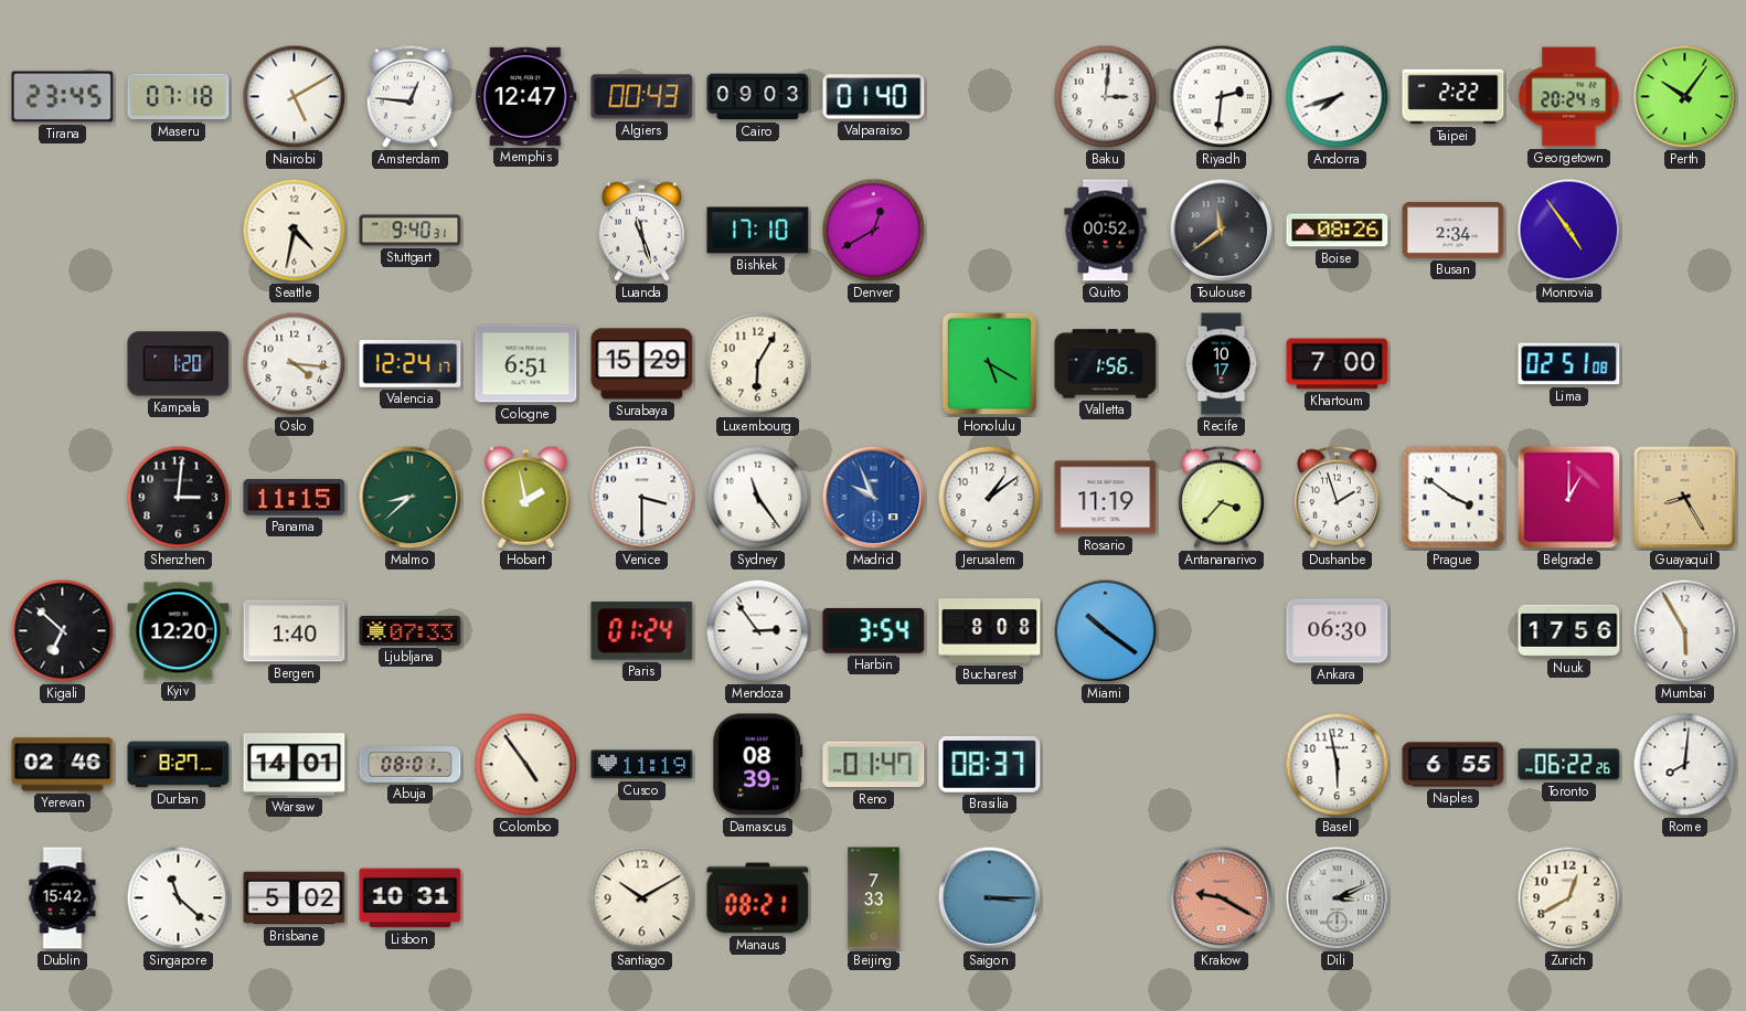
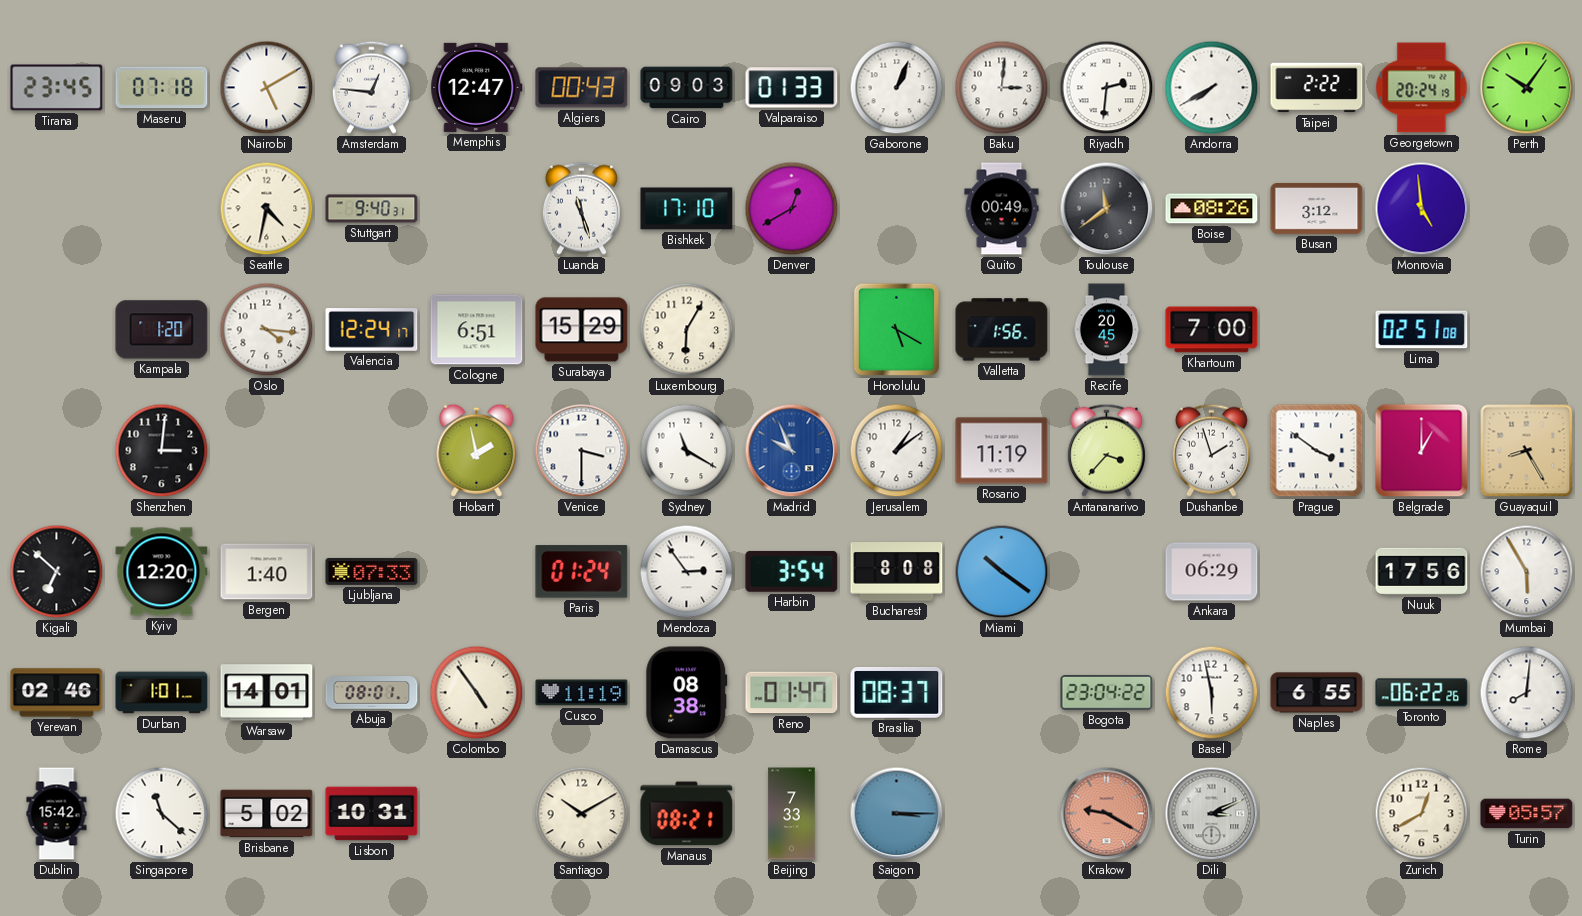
Valparaiso: 01:40 -> 01:33
Gaborone: none -> 1:04
Andorra: 7:42 -> 7:40
Quito: 00:52 -> 00:49
Busan: 2:34 -> 3:12
Monrovia: 4:54 -> 4:59
Recife: 10:17 -> 20:45
Panama: 11:15 -> none
Malmo: 8:38 -> none
Sydney: 11:24 -> 11:20
Ankara: 06:30 -> 06:29
Durban: 8:27 -> 1:01
Damascus: 08:39 -> 08:38
Bogota: none -> 23:04
Turin: none -> 05:57
